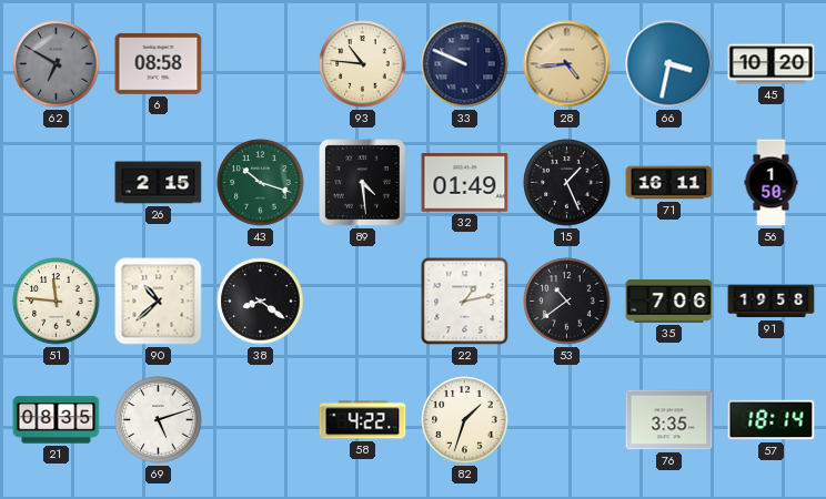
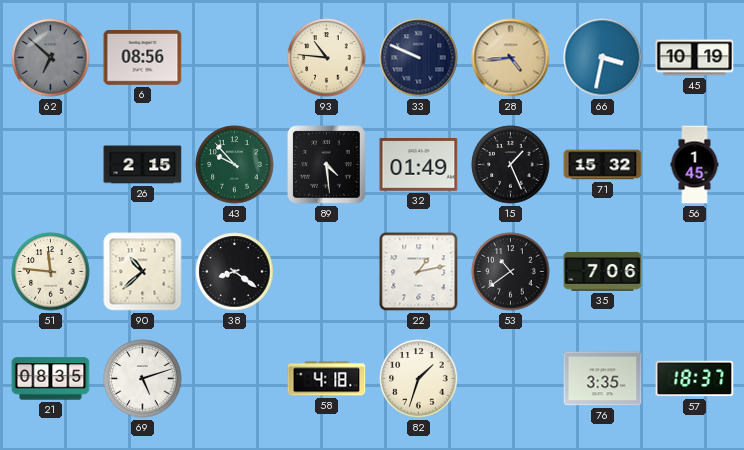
62: 6:50 -> 6:52
6: 08:58 -> 08:56
45: 10:20 -> 10:19
43: 10:18 -> 9:53
71: 16:11 -> 15:32
56: 1:50 -> 1:45
91: 19:58 -> none
58: 4:22 -> 4:18
57: 18:14 -> 18:37
